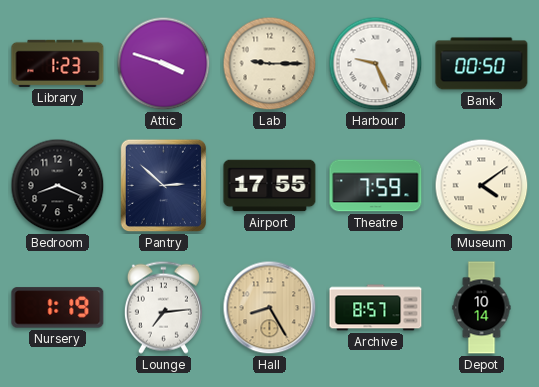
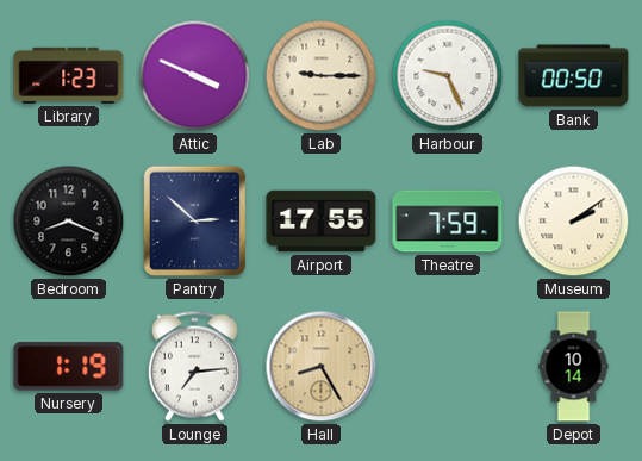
Attic: 3:48 -> 3:49
Museum: 4:09 -> 2:09
Archive: 8:57 -> none
